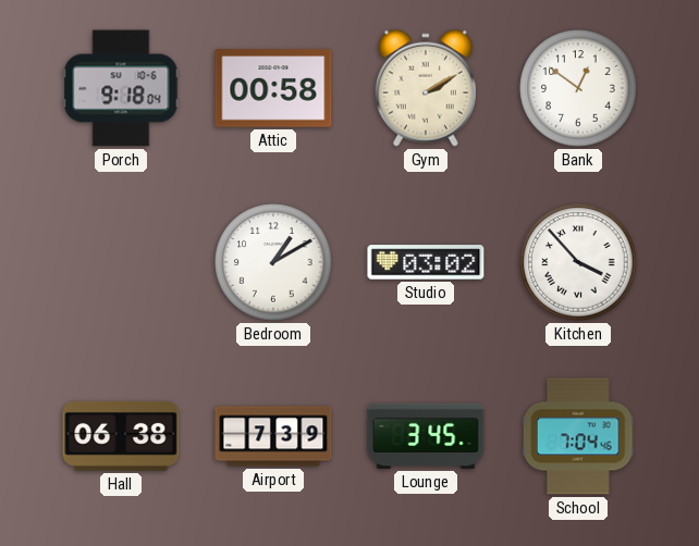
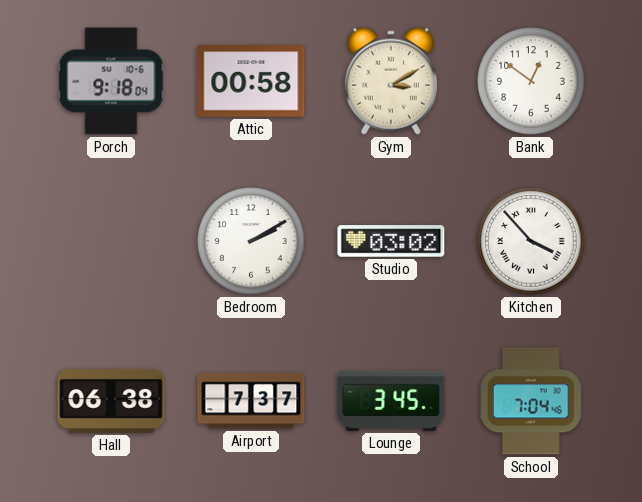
Gym: 2:10 -> 3:10
Bedroom: 1:10 -> 2:10
Airport: 7:39 -> 7:37
